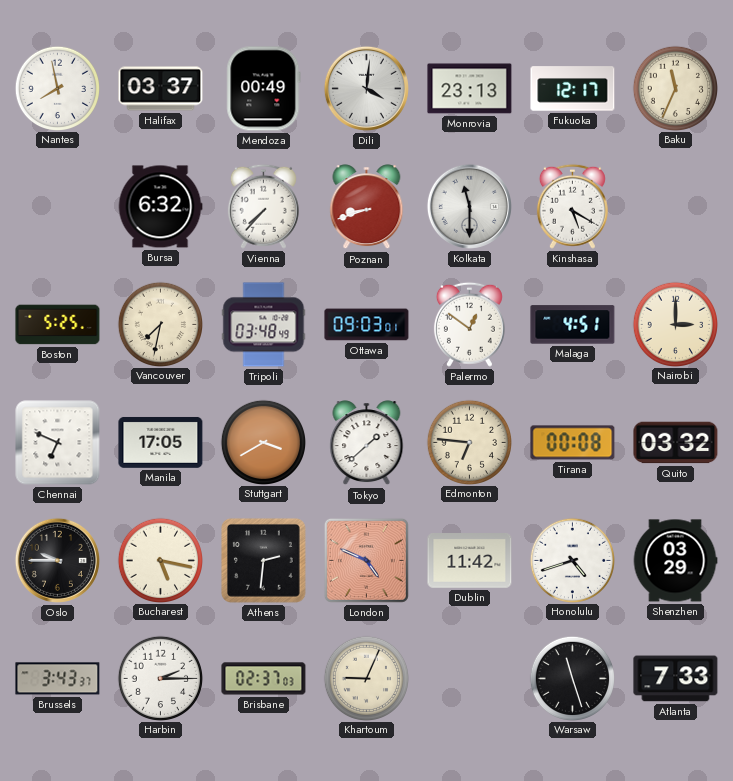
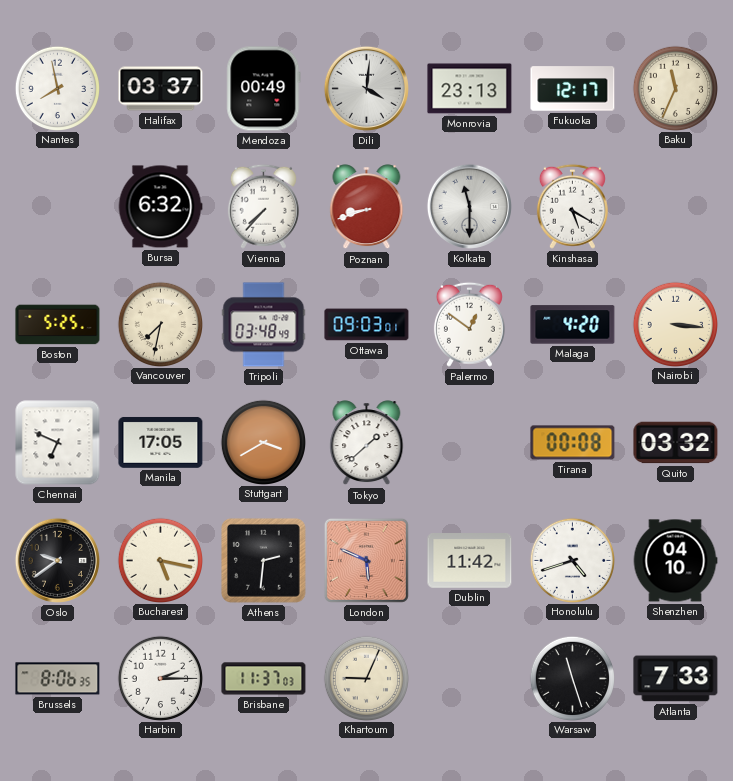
Malaga: 4:51 -> 4:20
Nairobi: 3:00 -> 3:16
Edmonton: 6:46 -> none
Oslo: 9:45 -> 9:39
London: 4:49 -> 5:49
Shenzhen: 03:29 -> 04:10
Brussels: 3:43 -> 8:06
Brisbane: 02:37 -> 11:37
